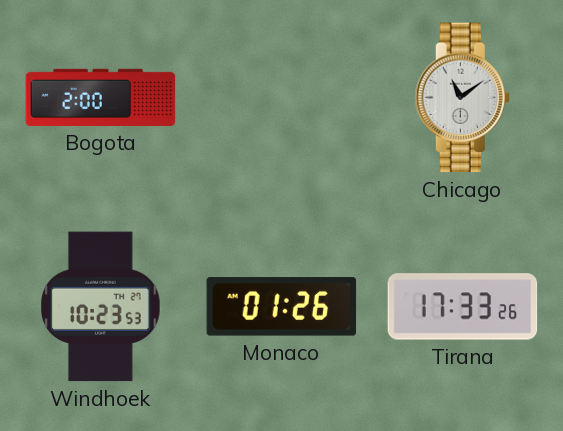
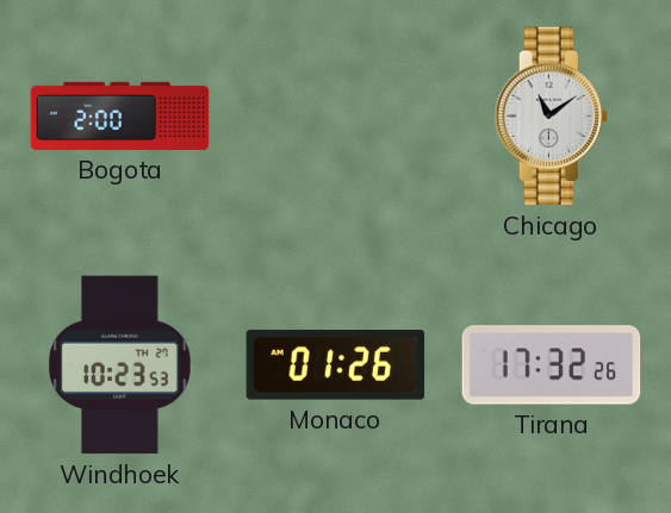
Tirana: 17:33 -> 17:32
